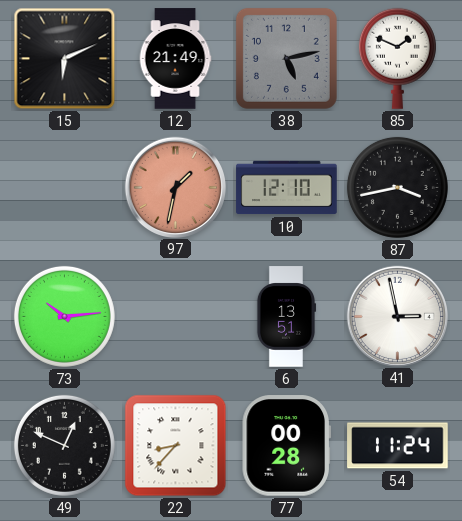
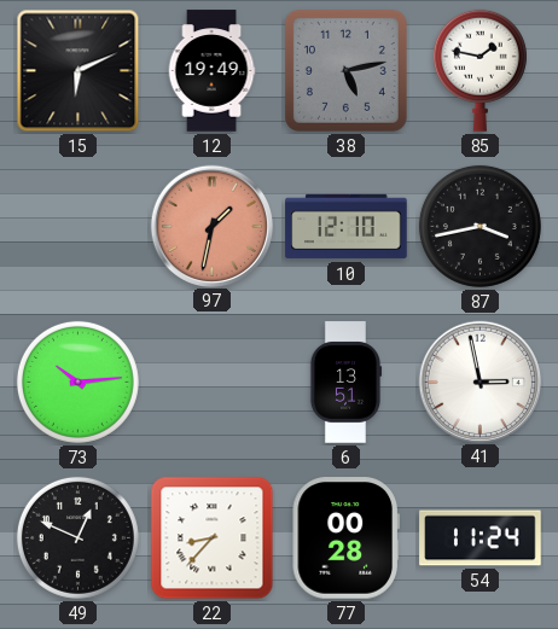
12: 21:49 -> 19:49
85: 1:49 -> 1:47
